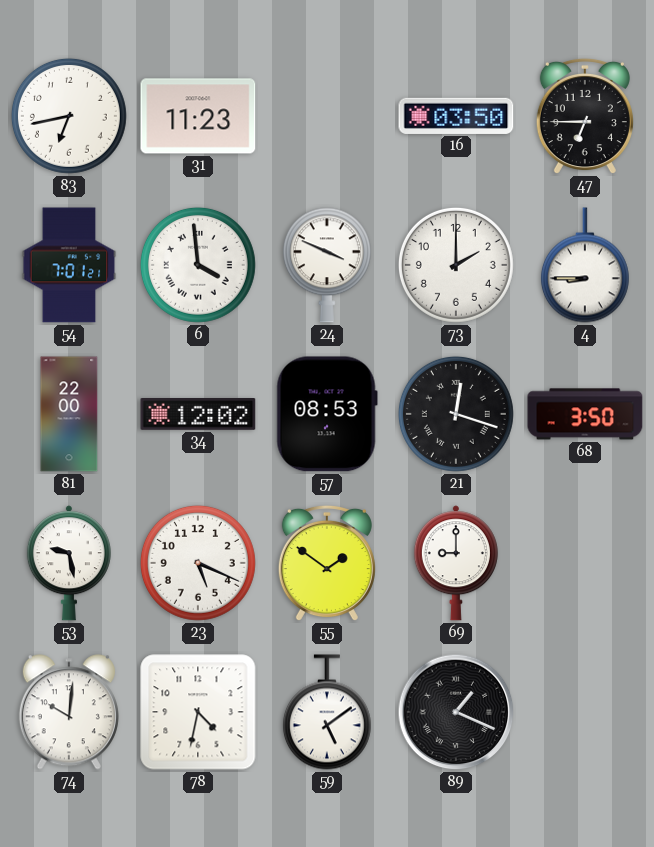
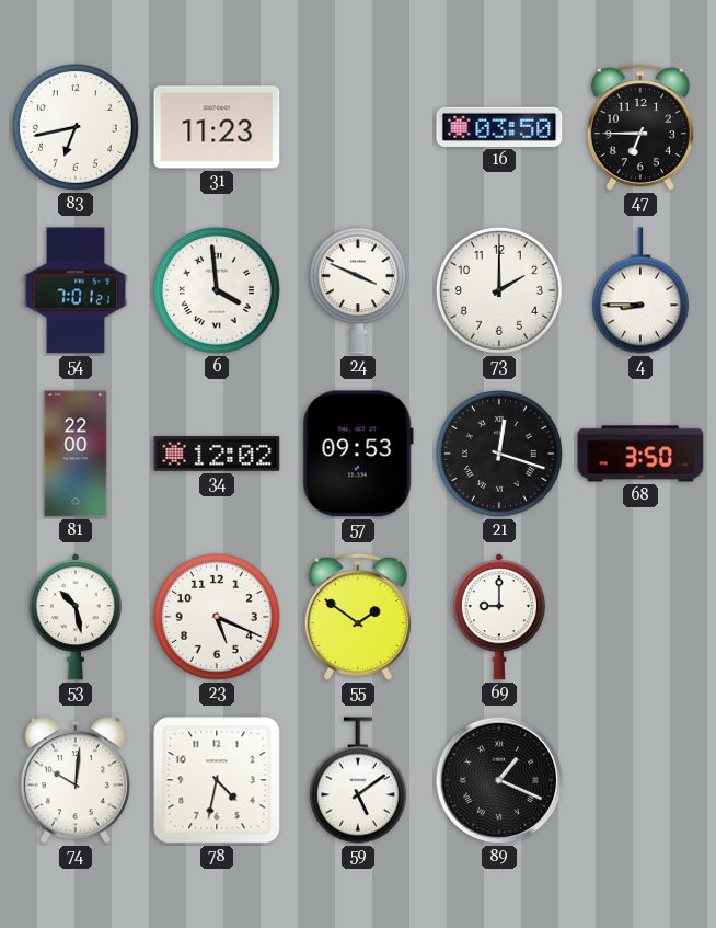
57: 08:53 -> 09:53
53: 9:28 -> 10:28
